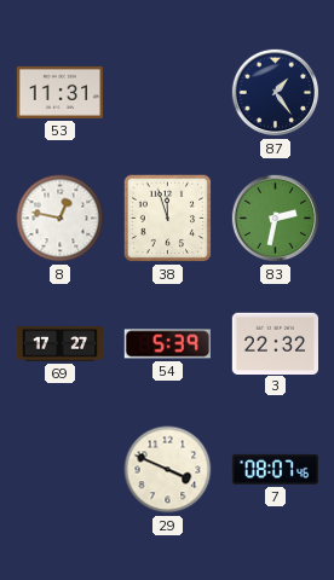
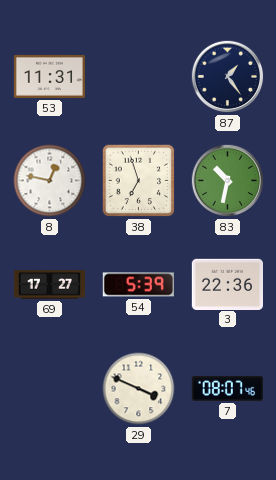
38: 11:57 -> 6:57
83: 2:32 -> 10:32
3: 22:32 -> 22:36
